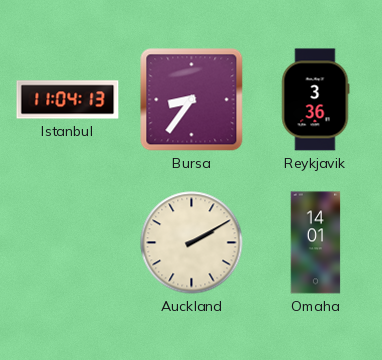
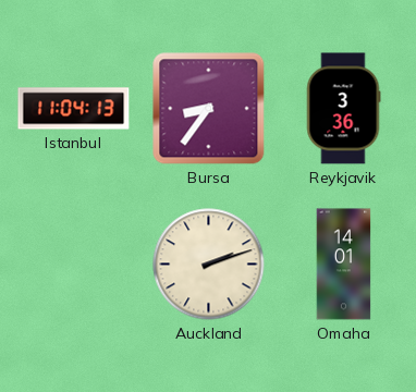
Auckland: 2:10 -> 2:12
